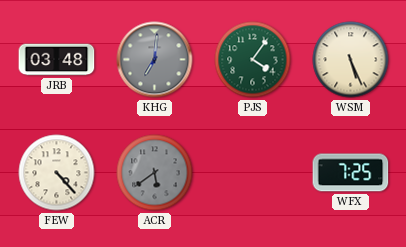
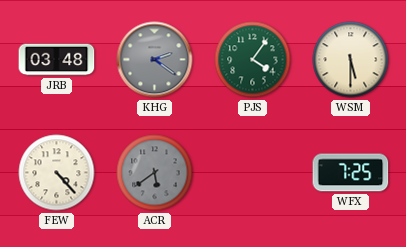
KHG: 7:01 -> 2:21
WSM: 5:26 -> 5:30
